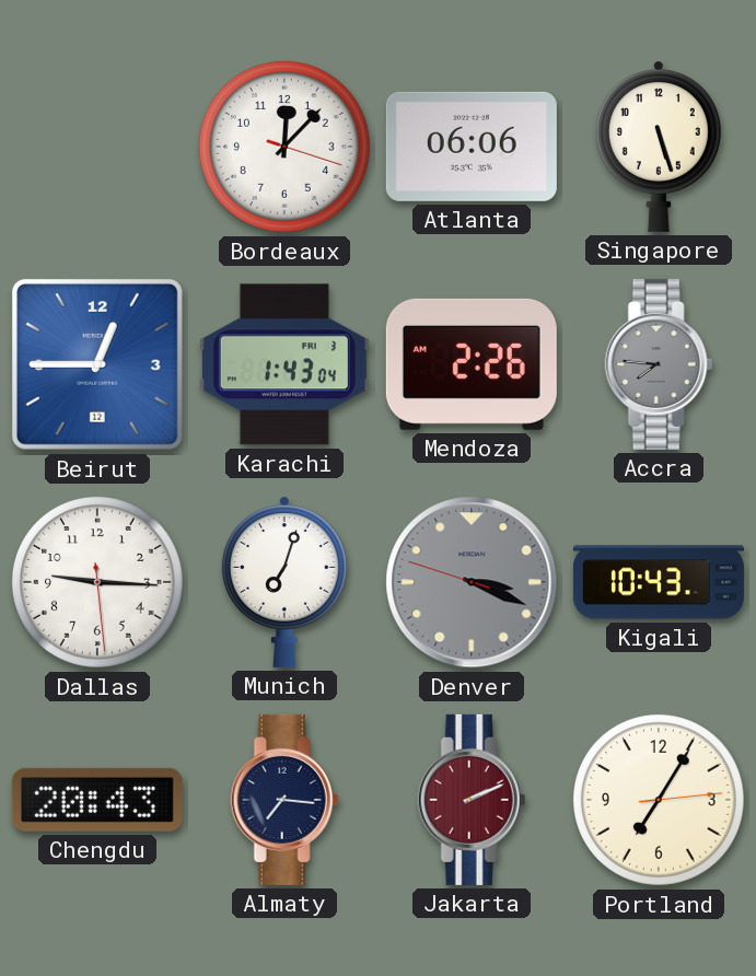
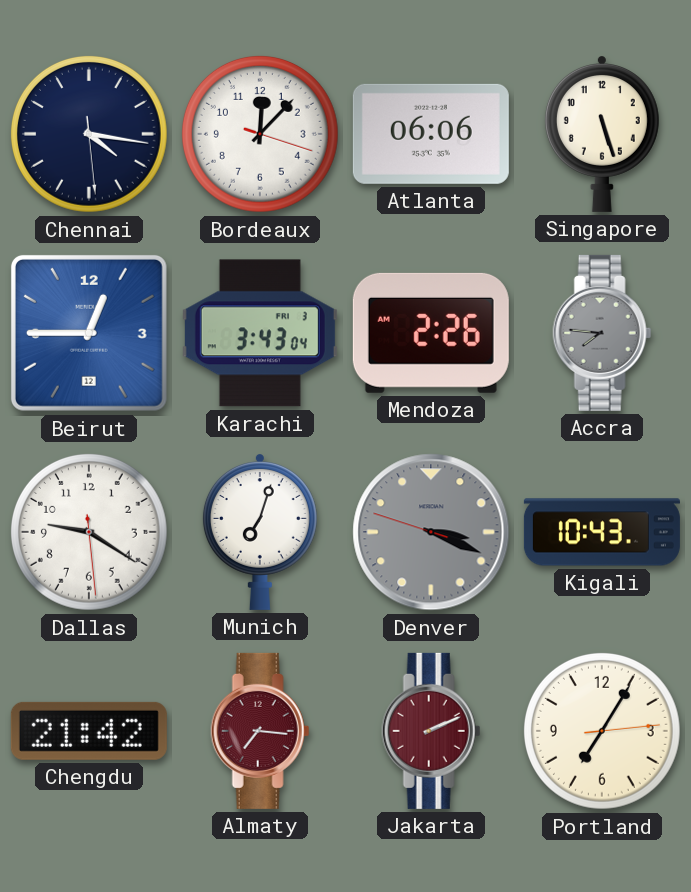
Chennai: none -> 4:16
Karachi: 1:43 -> 3:43
Dallas: 9:15 -> 9:20
Chengdu: 20:43 -> 21:42
Almaty dial: navy -> burgundy
